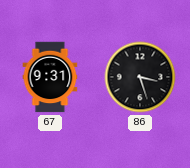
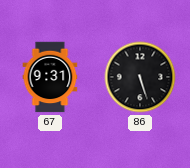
86: 3:27 -> 5:27
